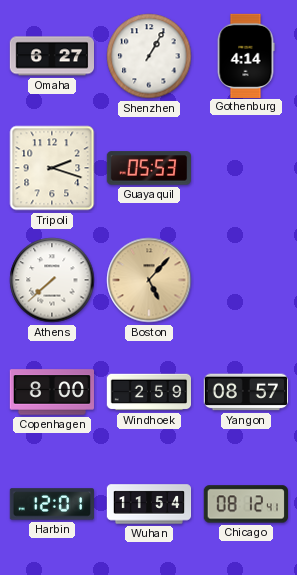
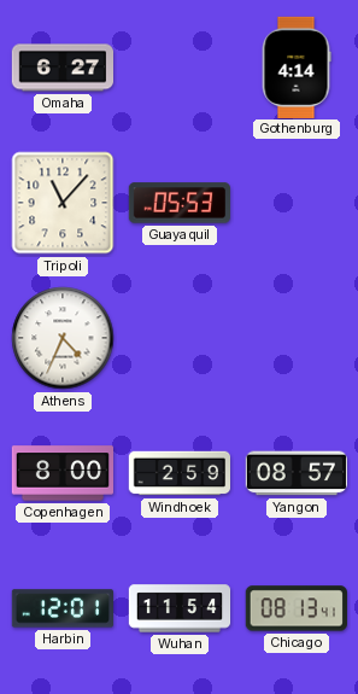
Shenzhen: 1:05 -> none
Tripoli: 2:18 -> 11:07
Athens: 7:38 -> 4:34
Boston: 5:07 -> none
Chicago: 08:12 -> 08:13
